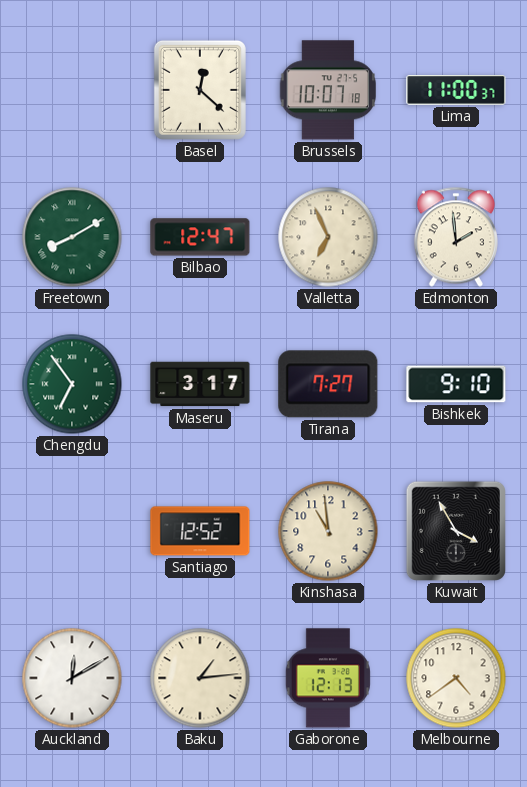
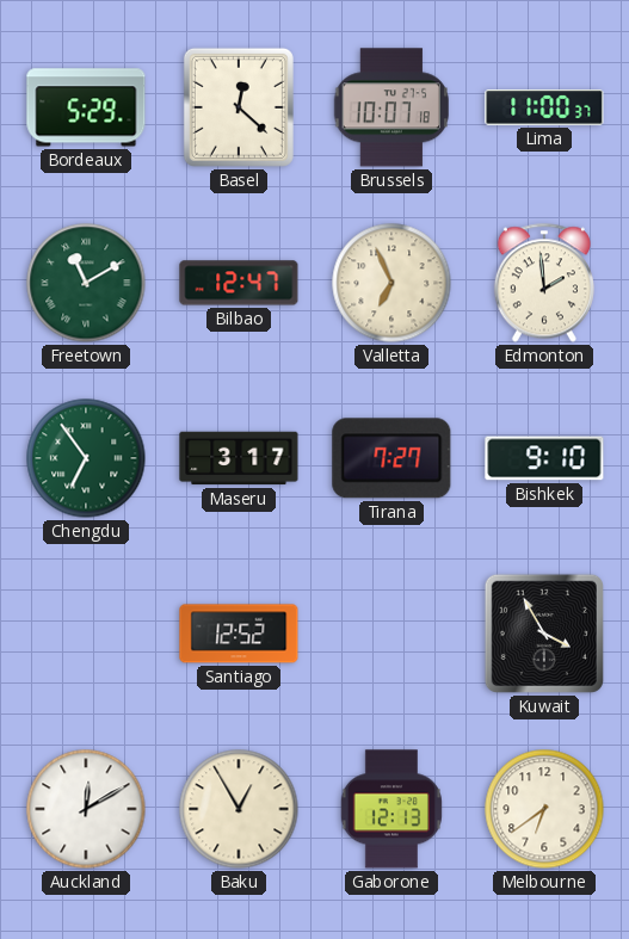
Bordeaux: none -> 5:29
Freetown: 8:10 -> 11:10
Kinshasa: 10:59 -> none
Baku: 1:14 -> 12:55
Melbourne: 4:39 -> 6:39
